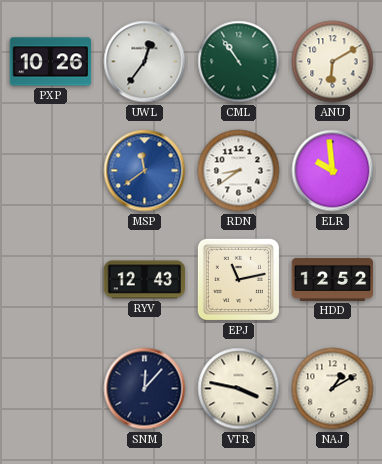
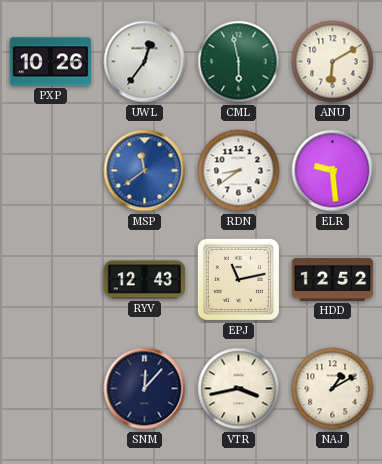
CML: 10:54 -> 5:58
ELR: 9:59 -> 9:29
VTR: 3:47 -> 3:43
